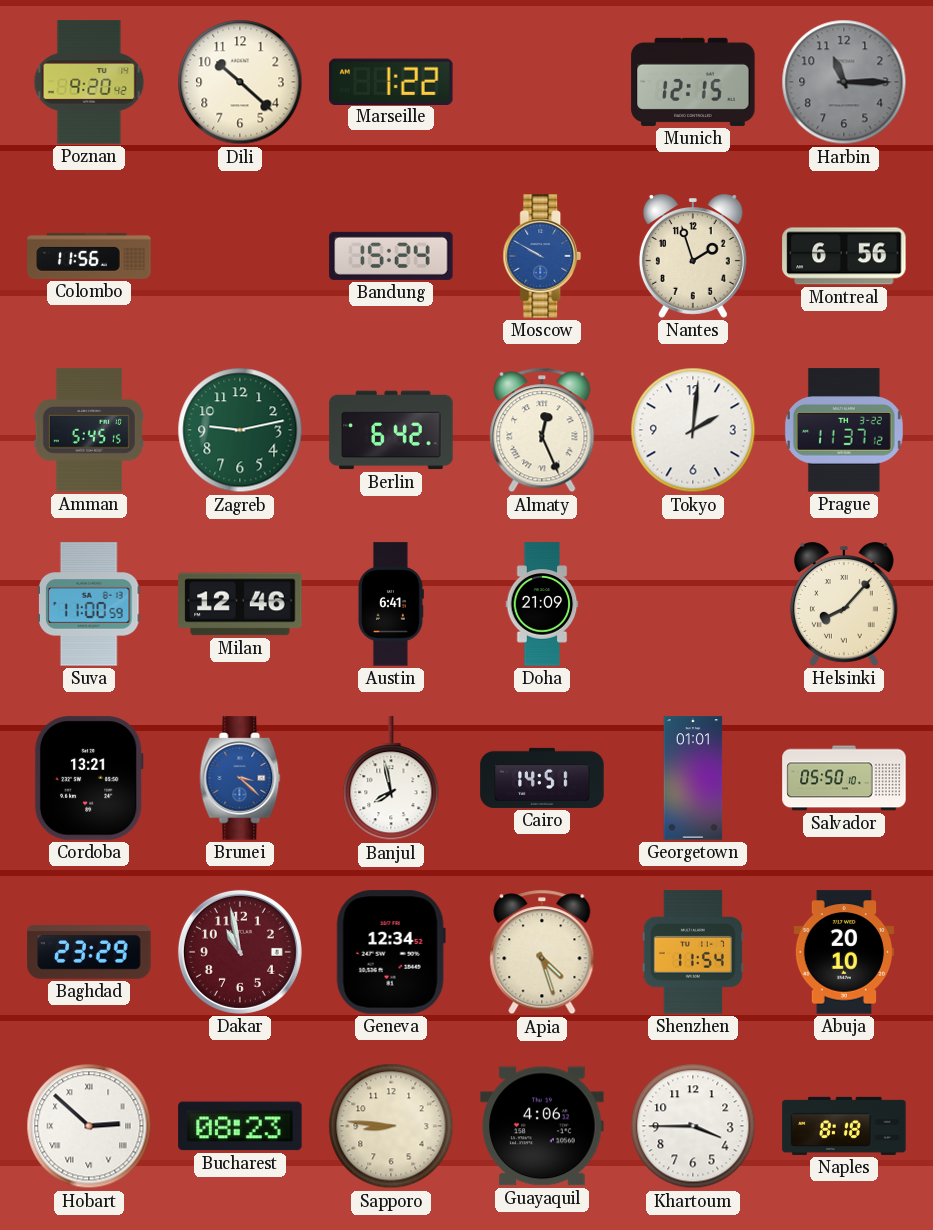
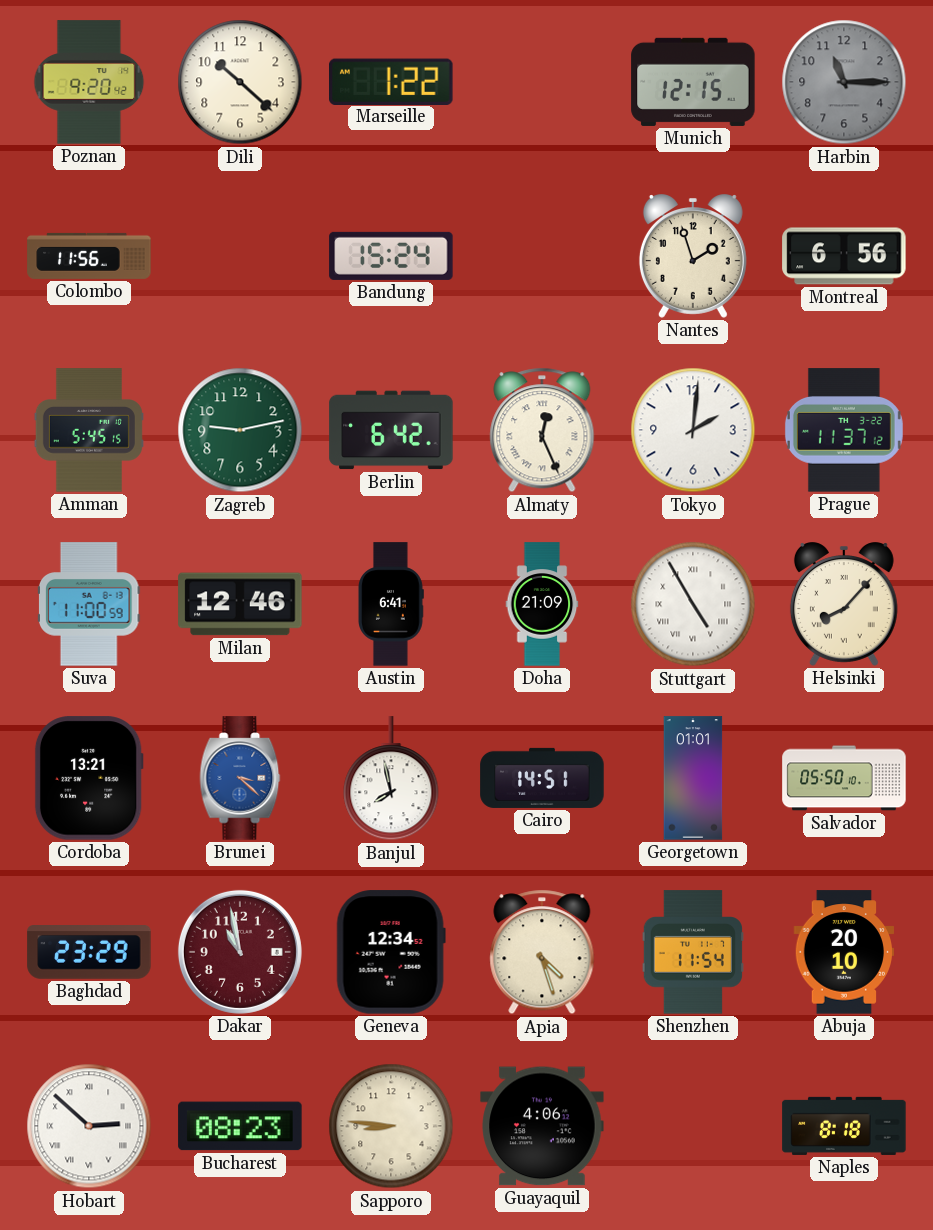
Moscow: 9:50 -> none
Stuttgart: none -> 4:55
Khartoum: 3:45 -> none
